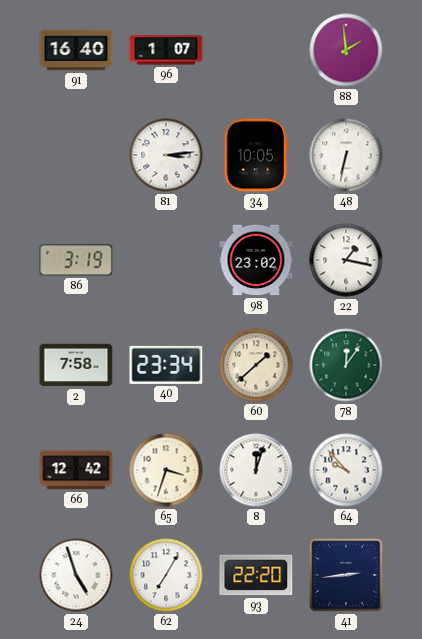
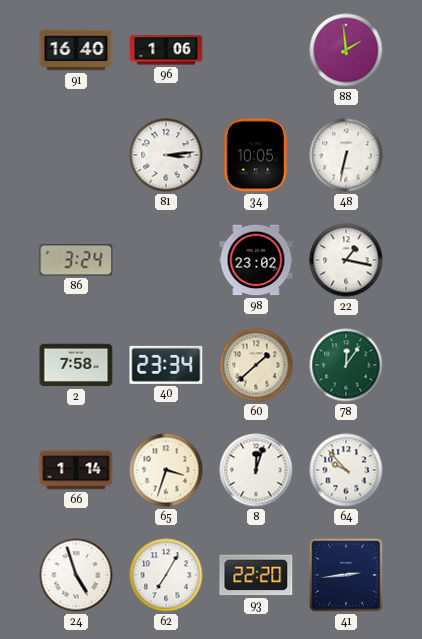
96: 1:07 -> 1:06
86: 3:19 -> 3:24
66: 12:42 -> 1:14
